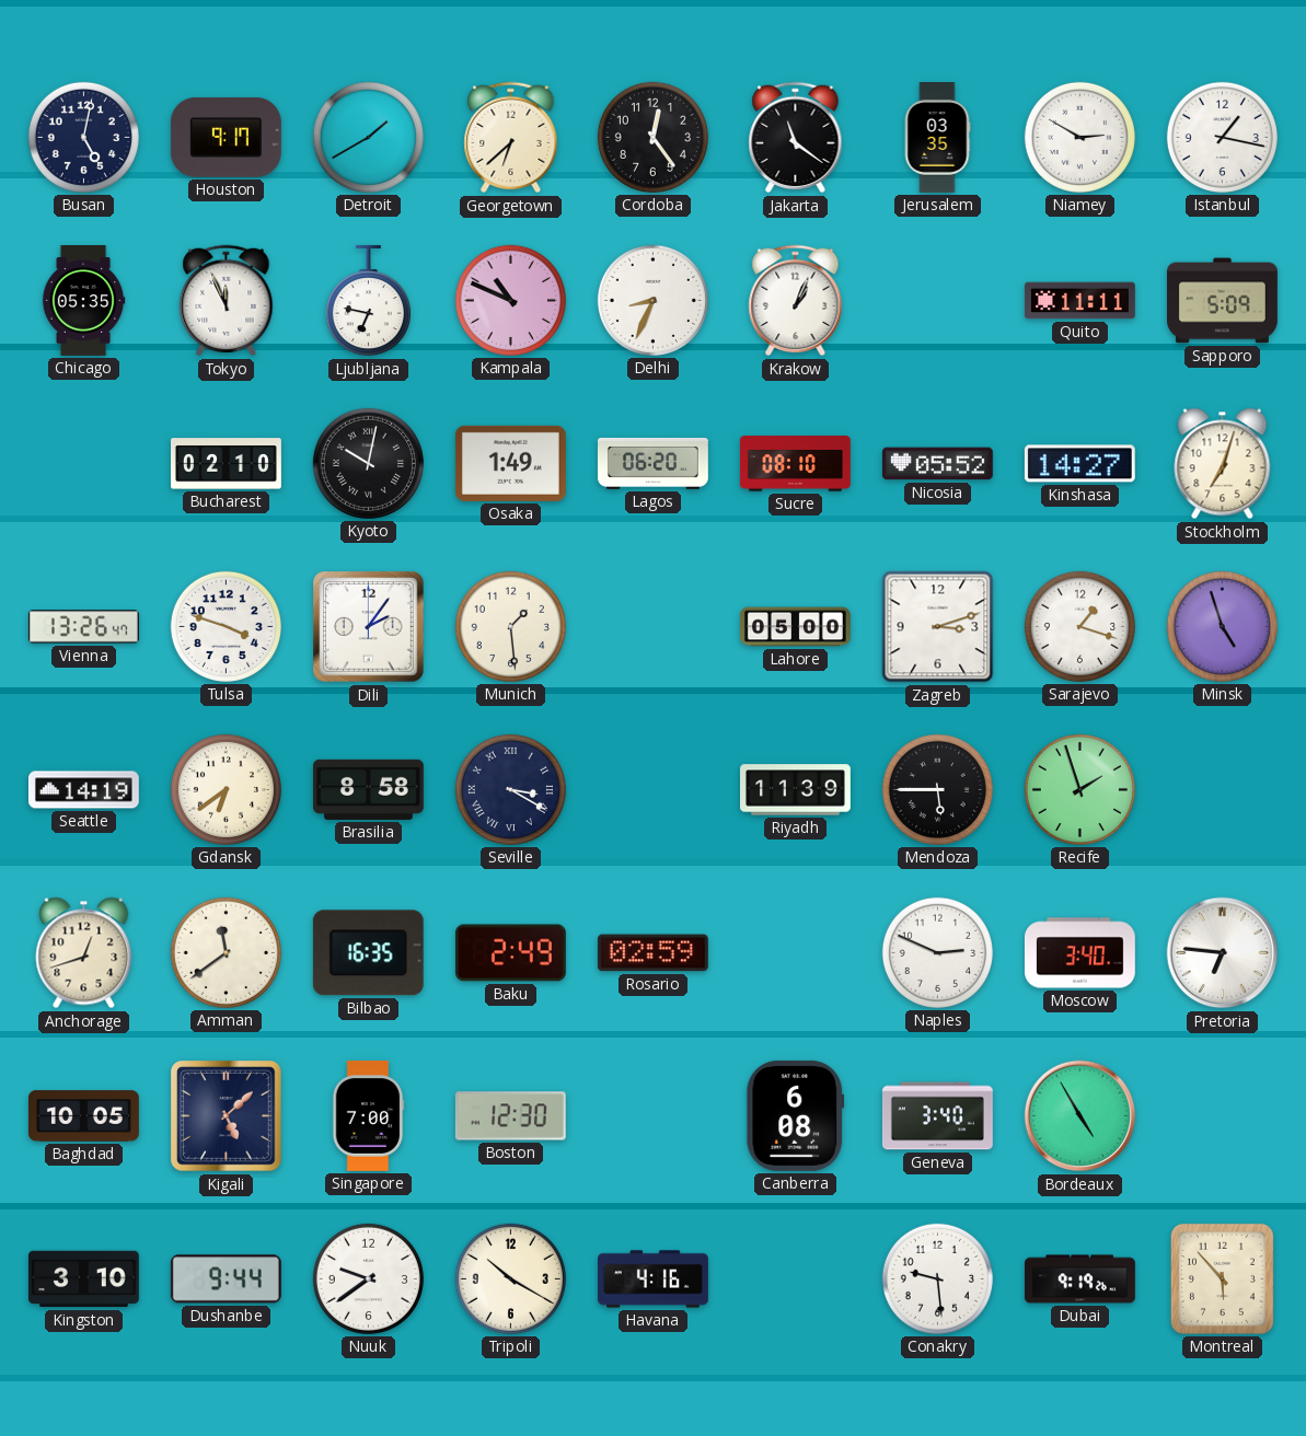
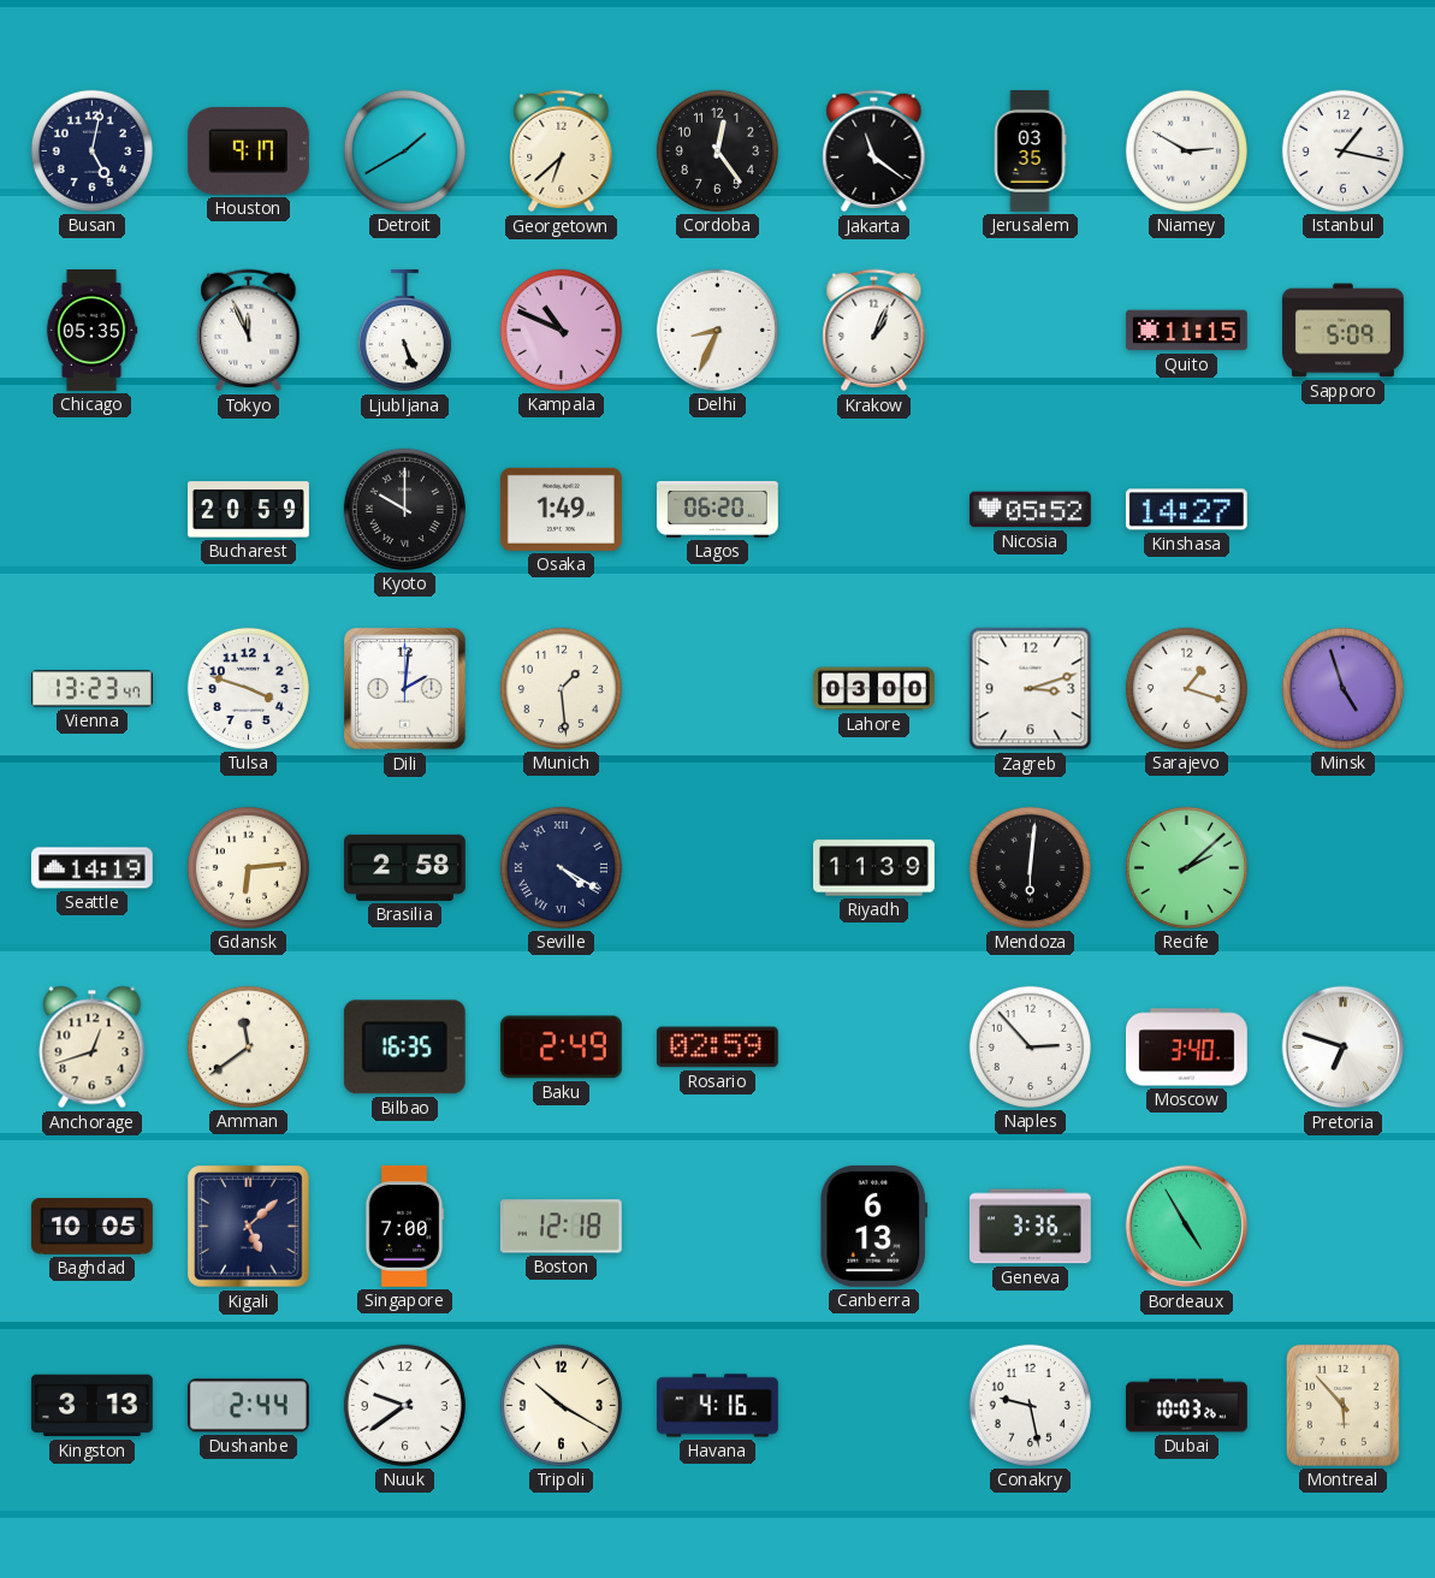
Ljubljana: 6:47 -> 5:26
Quito: 11:11 -> 11:15
Bucharest: 02:10 -> 20:59
Kyoto: 10:02 -> 10:00
Sucre: 08:10 -> none
Stockholm: 7:03 -> none
Vienna: 13:26 -> 13:23
Dili: 2:06 -> 2:01
Lahore: 05:00 -> 03:00
Gdansk: 6:39 -> 6:14
Brasilia: 8:58 -> 2:58
Seville: 3:20 -> 4:20
Mendoza: 5:45 -> 6:01
Recife: 1:57 -> 2:08
Naples: 2:49 -> 2:53
Pretoria: 6:46 -> 6:48
Boston: 12:30 -> 12:18
Canberra: 6:08 -> 6:13
Geneva: 3:40 -> 3:36
Kingston: 3:10 -> 3:13
Dushanbe: 9:44 -> 2:44
Conakry: 9:29 -> 9:28
Dubai: 9:19 -> 10:03
